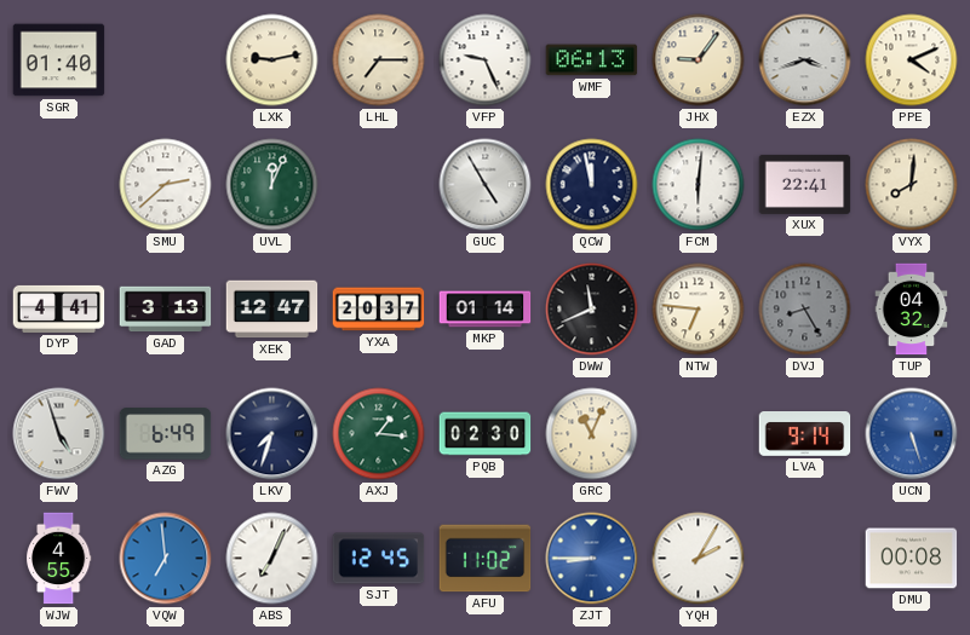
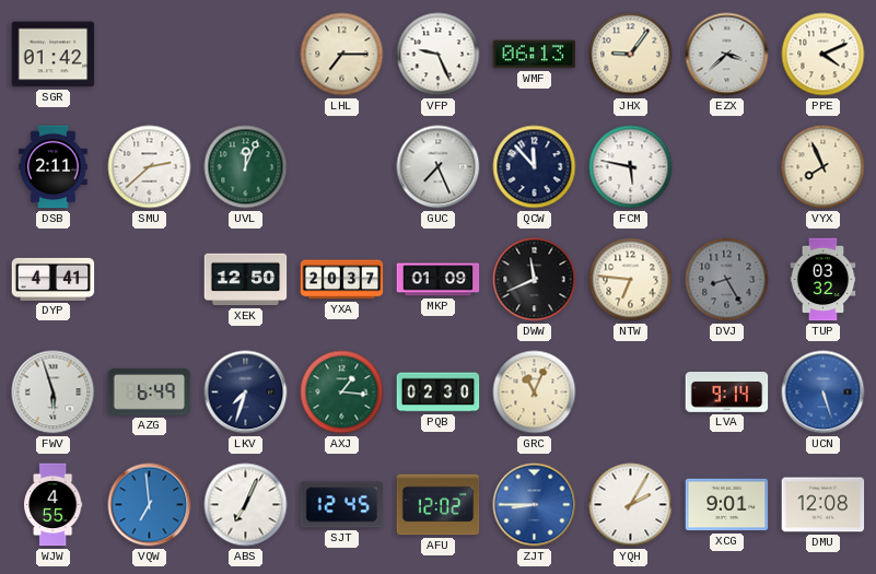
SGR: 01:40 -> 01:42
LXK: 9:13 -> none
EZX: 3:42 -> 3:38
DSB: none -> 2:11
GUC: 4:55 -> 7:26
QCW: 11:58 -> 11:53
FCM: 6:01 -> 5:47
XUX: 22:41 -> none
VYX: 8:01 -> 7:56
GAD: 3:13 -> none
XEK: 12:47 -> 12:50
MKP: 01:14 -> 01:09
TUP: 04:32 -> 03:32
FWV: 4:57 -> 5:57
AFU: 11:02 -> 12:02
XCG: none -> 9:01
DMU: 00:08 -> 12:08
